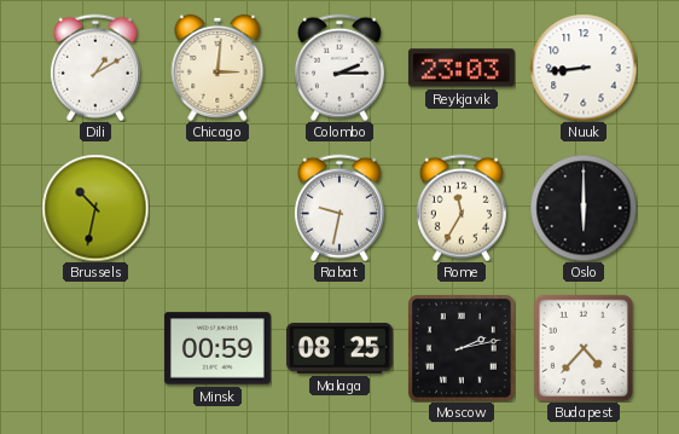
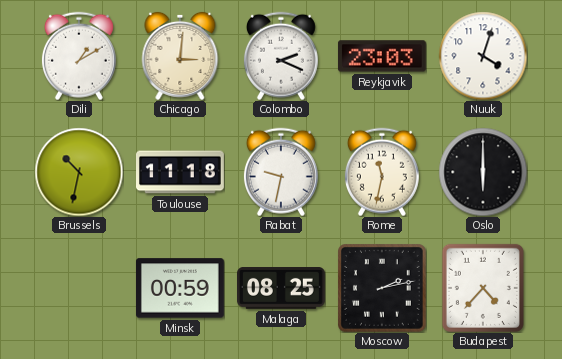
Colombo: 2:15 -> 2:19
Nuuk: 8:44 -> 4:03
Toulouse: none -> 11:18
Rome: 11:35 -> 11:32
